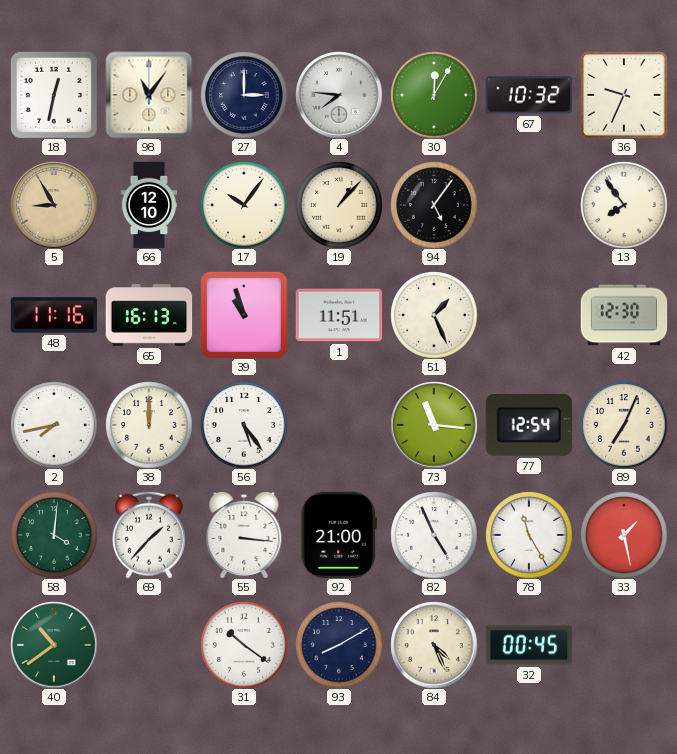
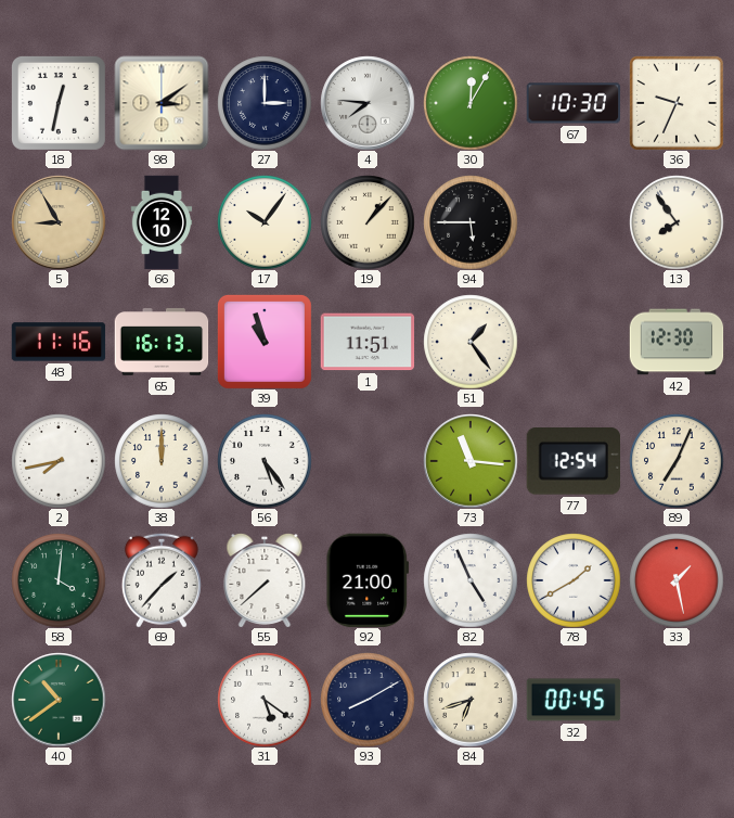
98: 11:06 -> 3:09
67: 10:32 -> 10:30
94: 5:06 -> 5:45
51: 1:26 -> 1:24
55: 3:16 -> 7:38
78: 11:25 -> 1:40
31: 10:21 -> 5:21
84: 4:26 -> 6:42
